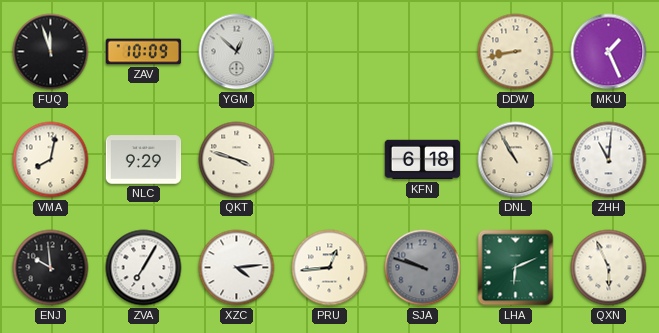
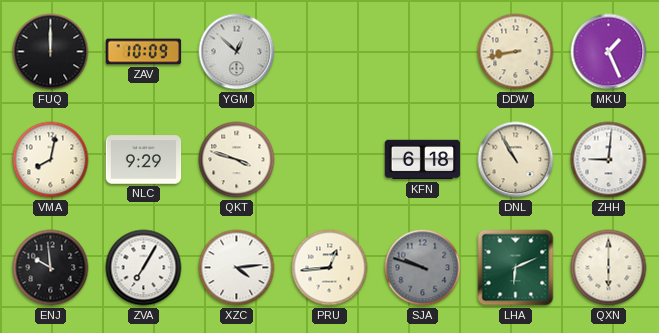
FUQ: 11:57 -> 12:00
ZHH: 11:01 -> 9:01
QXN: 5:56 -> 6:00
